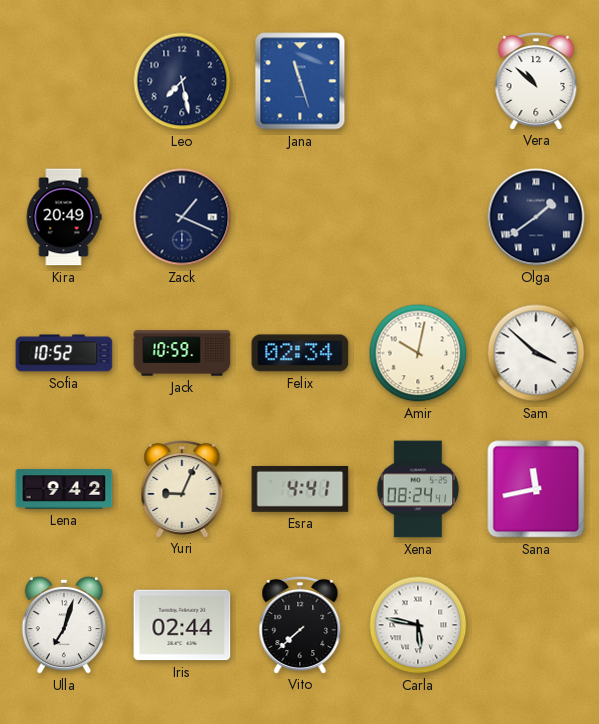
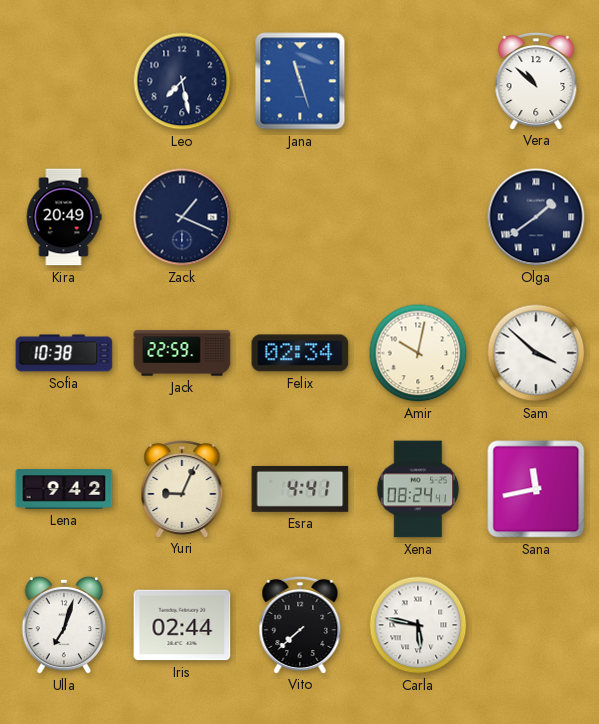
Sofia: 10:52 -> 10:38
Jack: 10:59 -> 22:59
